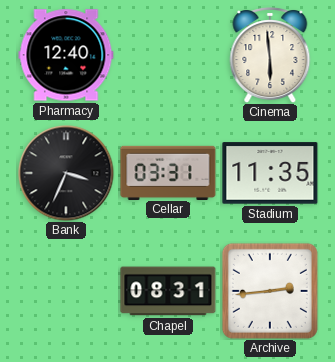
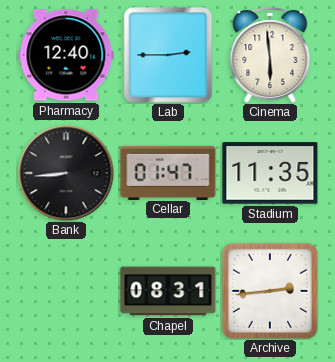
Lab: none -> 2:45
Bank: 3:34 -> 8:44
Cellar: 03:31 -> 01:47
